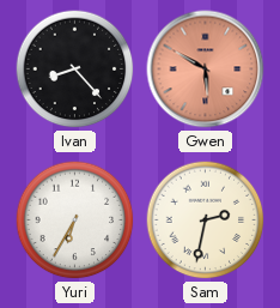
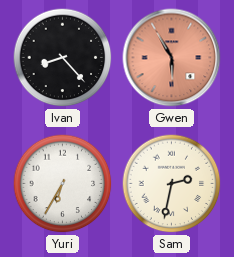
Gwen: 5:50 -> 5:55
